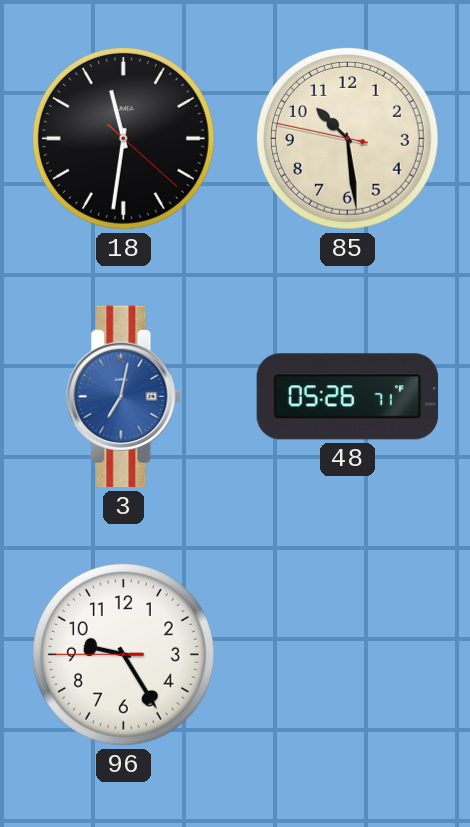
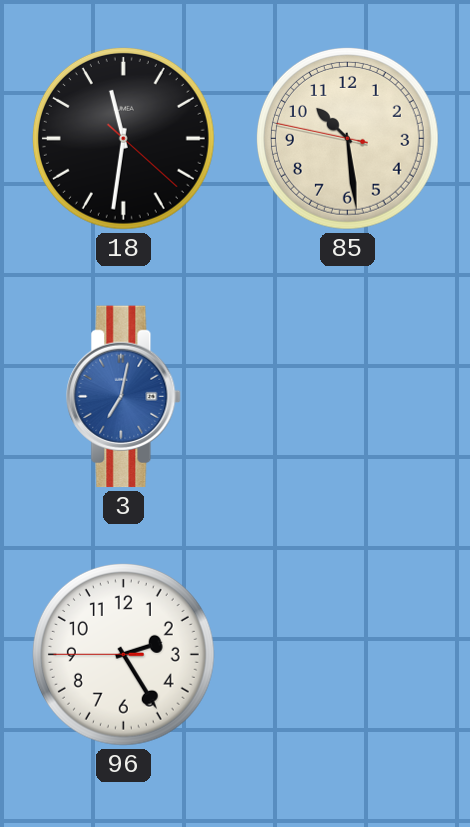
48: 05:26 -> none
96: 9:24 -> 2:24
